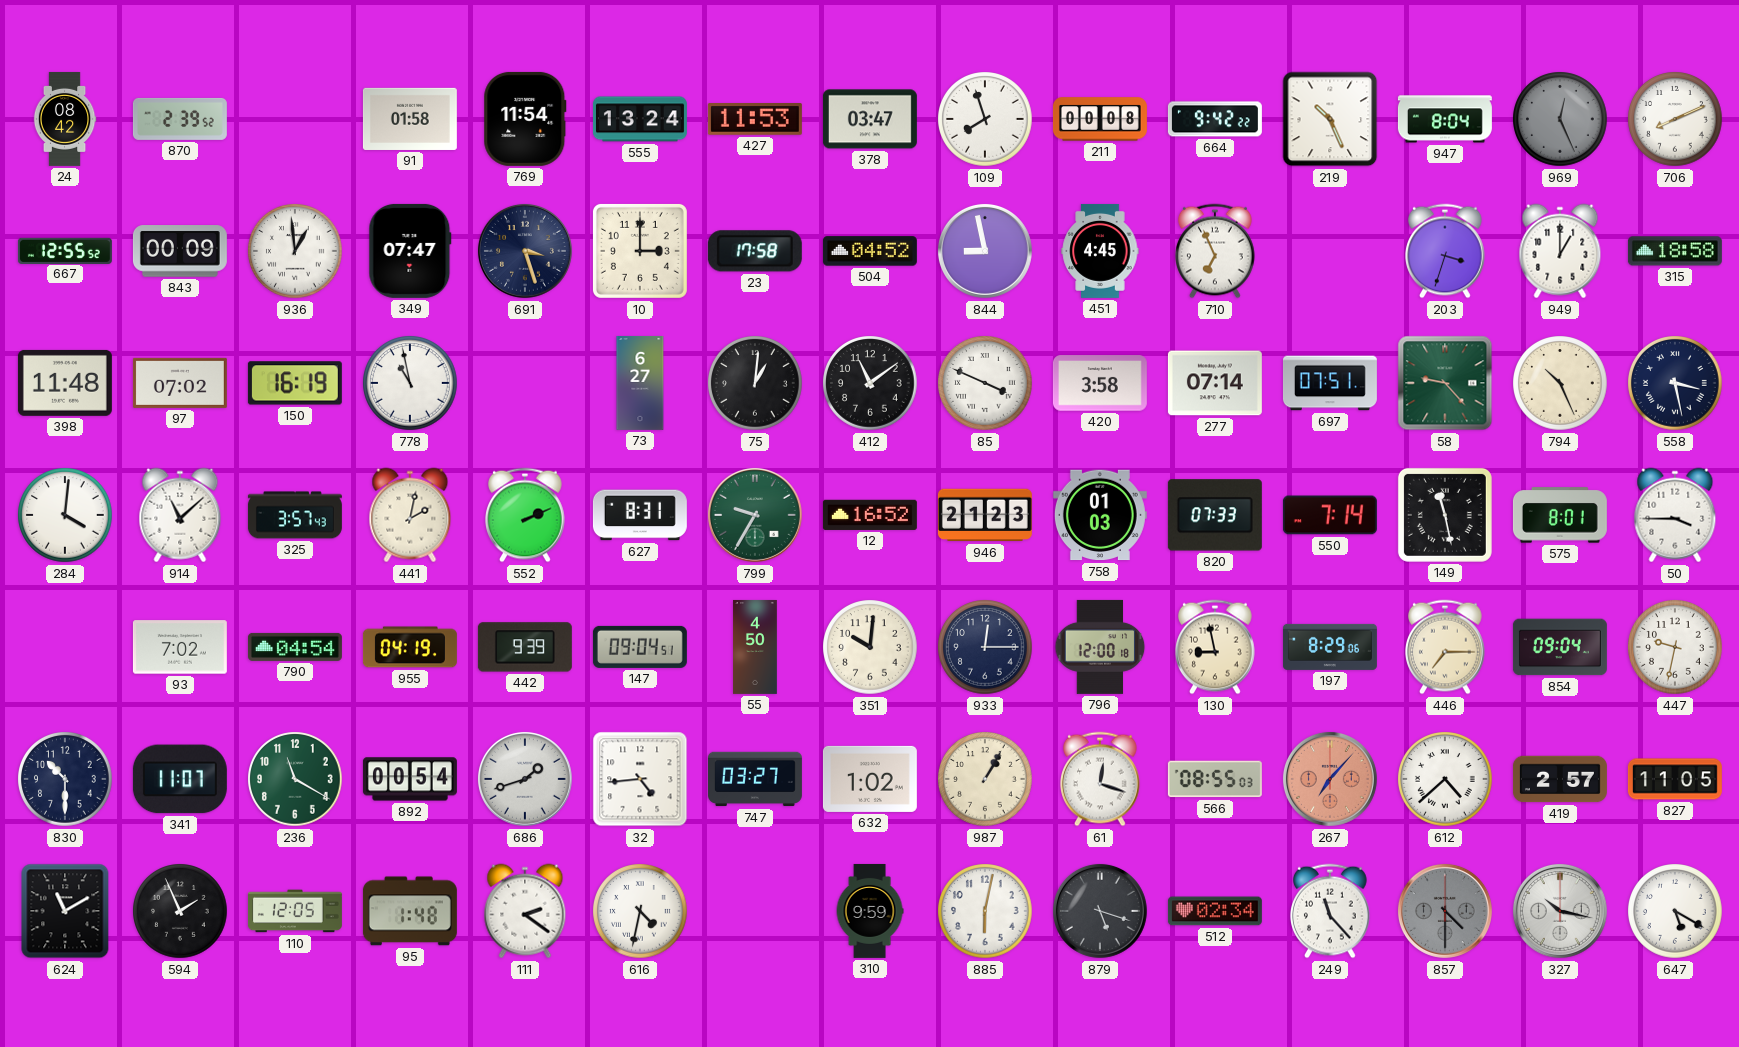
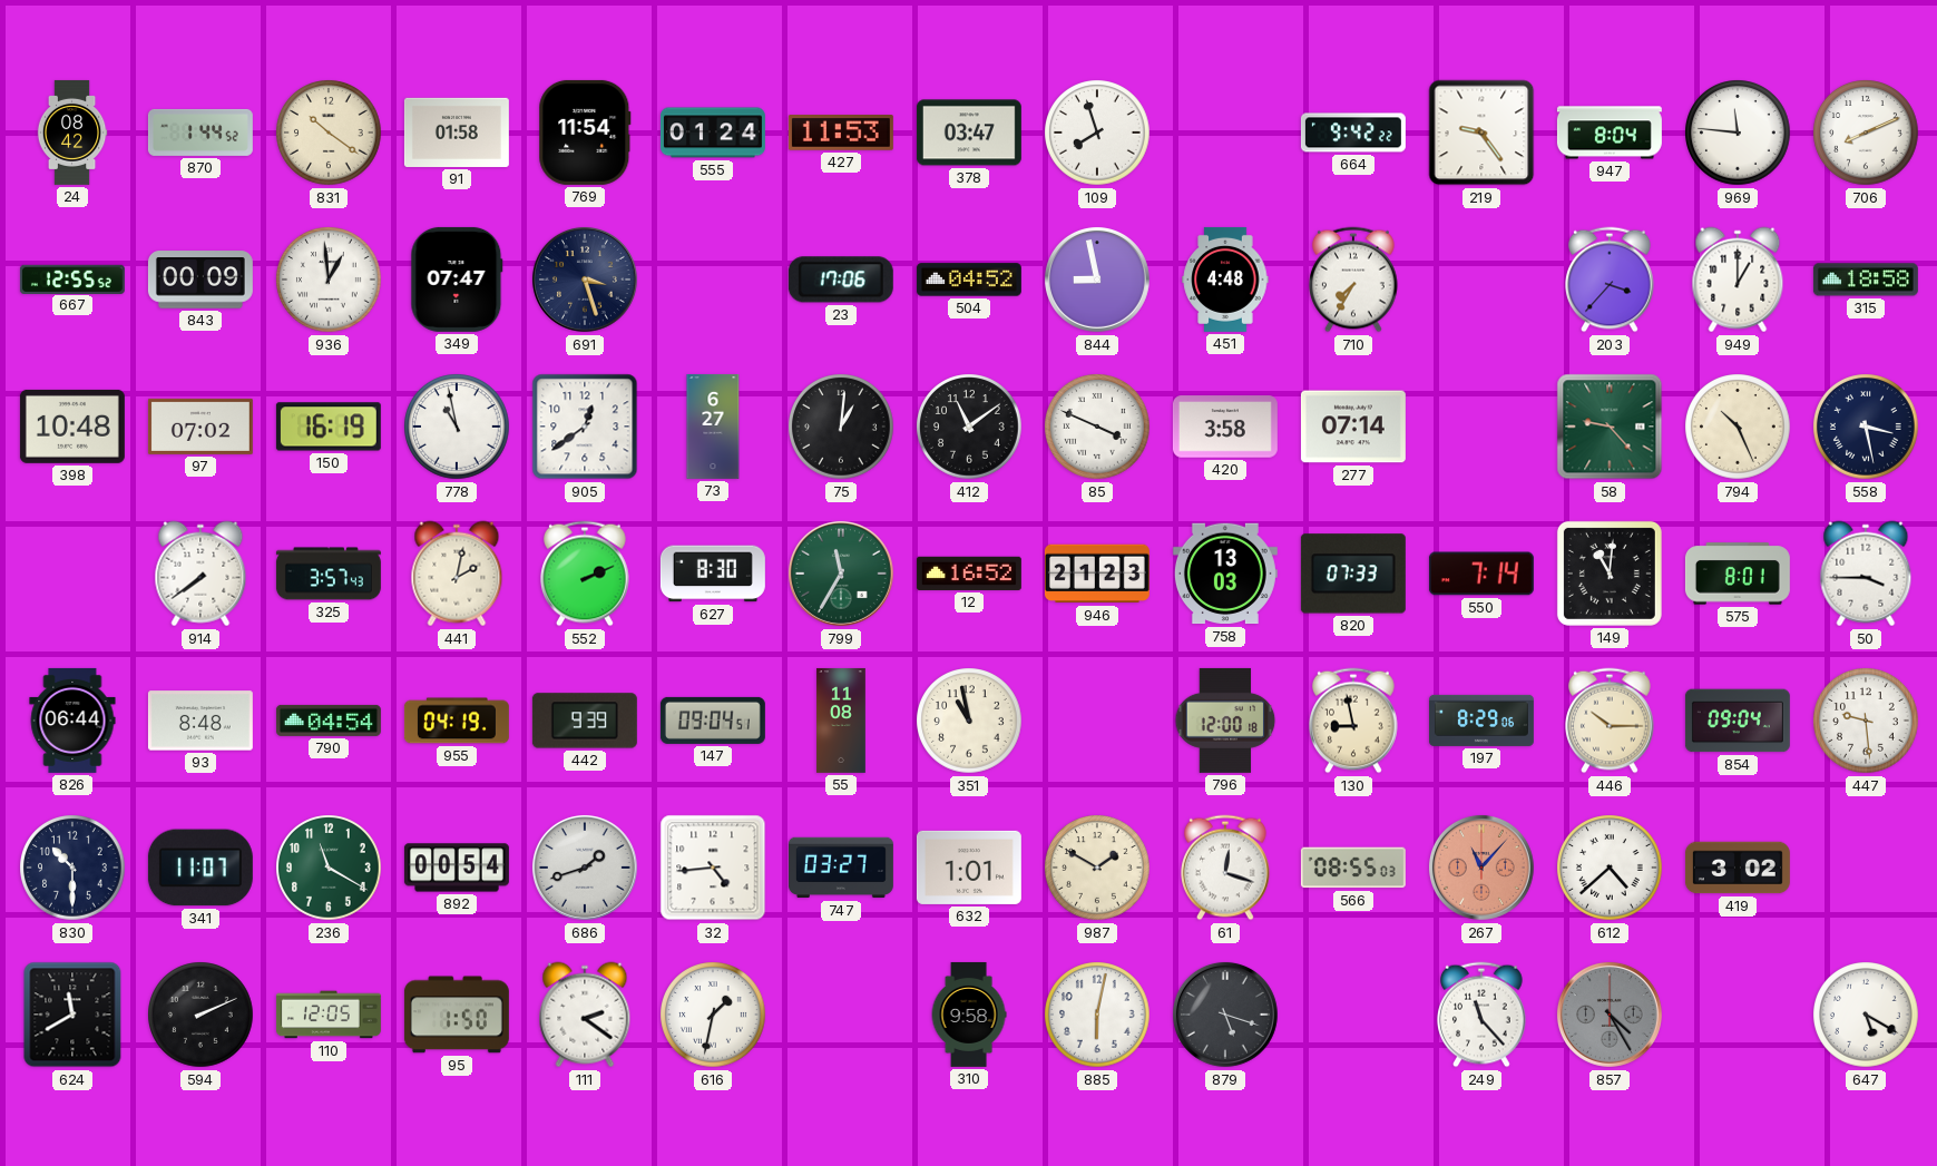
870: 2:39 -> 1:44
831: none -> 10:21
555: 13:24 -> 01:24
211: 00:08 -> none
219: 10:26 -> 9:24
969: 12:26 -> 11:46
969 dial: grey -> white
10: 3:00 -> none
23: 17:58 -> 17:06
451: 4:45 -> 4:48
710: 6:56 -> 7:35
203: 3:33 -> 3:37
398: 11:48 -> 10:48
905: none -> 12:39
697: 07:51 -> none
284: 4:01 -> none
914: 11:08 -> 7:39
627: 8:31 -> 8:30
799: 9:35 -> 11:35
758: 01:03 -> 13:03
149: 11:28 -> 11:01
826: none -> 06:44
93: 7:02 -> 8:48
55: 4:50 -> 11:08
351: 10:01 -> 10:58
933: 12:15 -> none
446: 7:15 -> 10:15
447: 9:32 -> 9:29
632: 1:02 -> 1:01
987: 1:05 -> 1:50
267: 7:07 -> 11:07
419: 2:57 -> 3:02
827: 11:05 -> none
624: 11:10 -> 11:40
594: 1:56 -> 2:11
95: 1:48 -> 1:50
616: 4:32 -> 1:32
310: 9:59 -> 9:58
512: 02:34 -> none
857: 4:30 -> 4:25
327: 10:17 -> none
